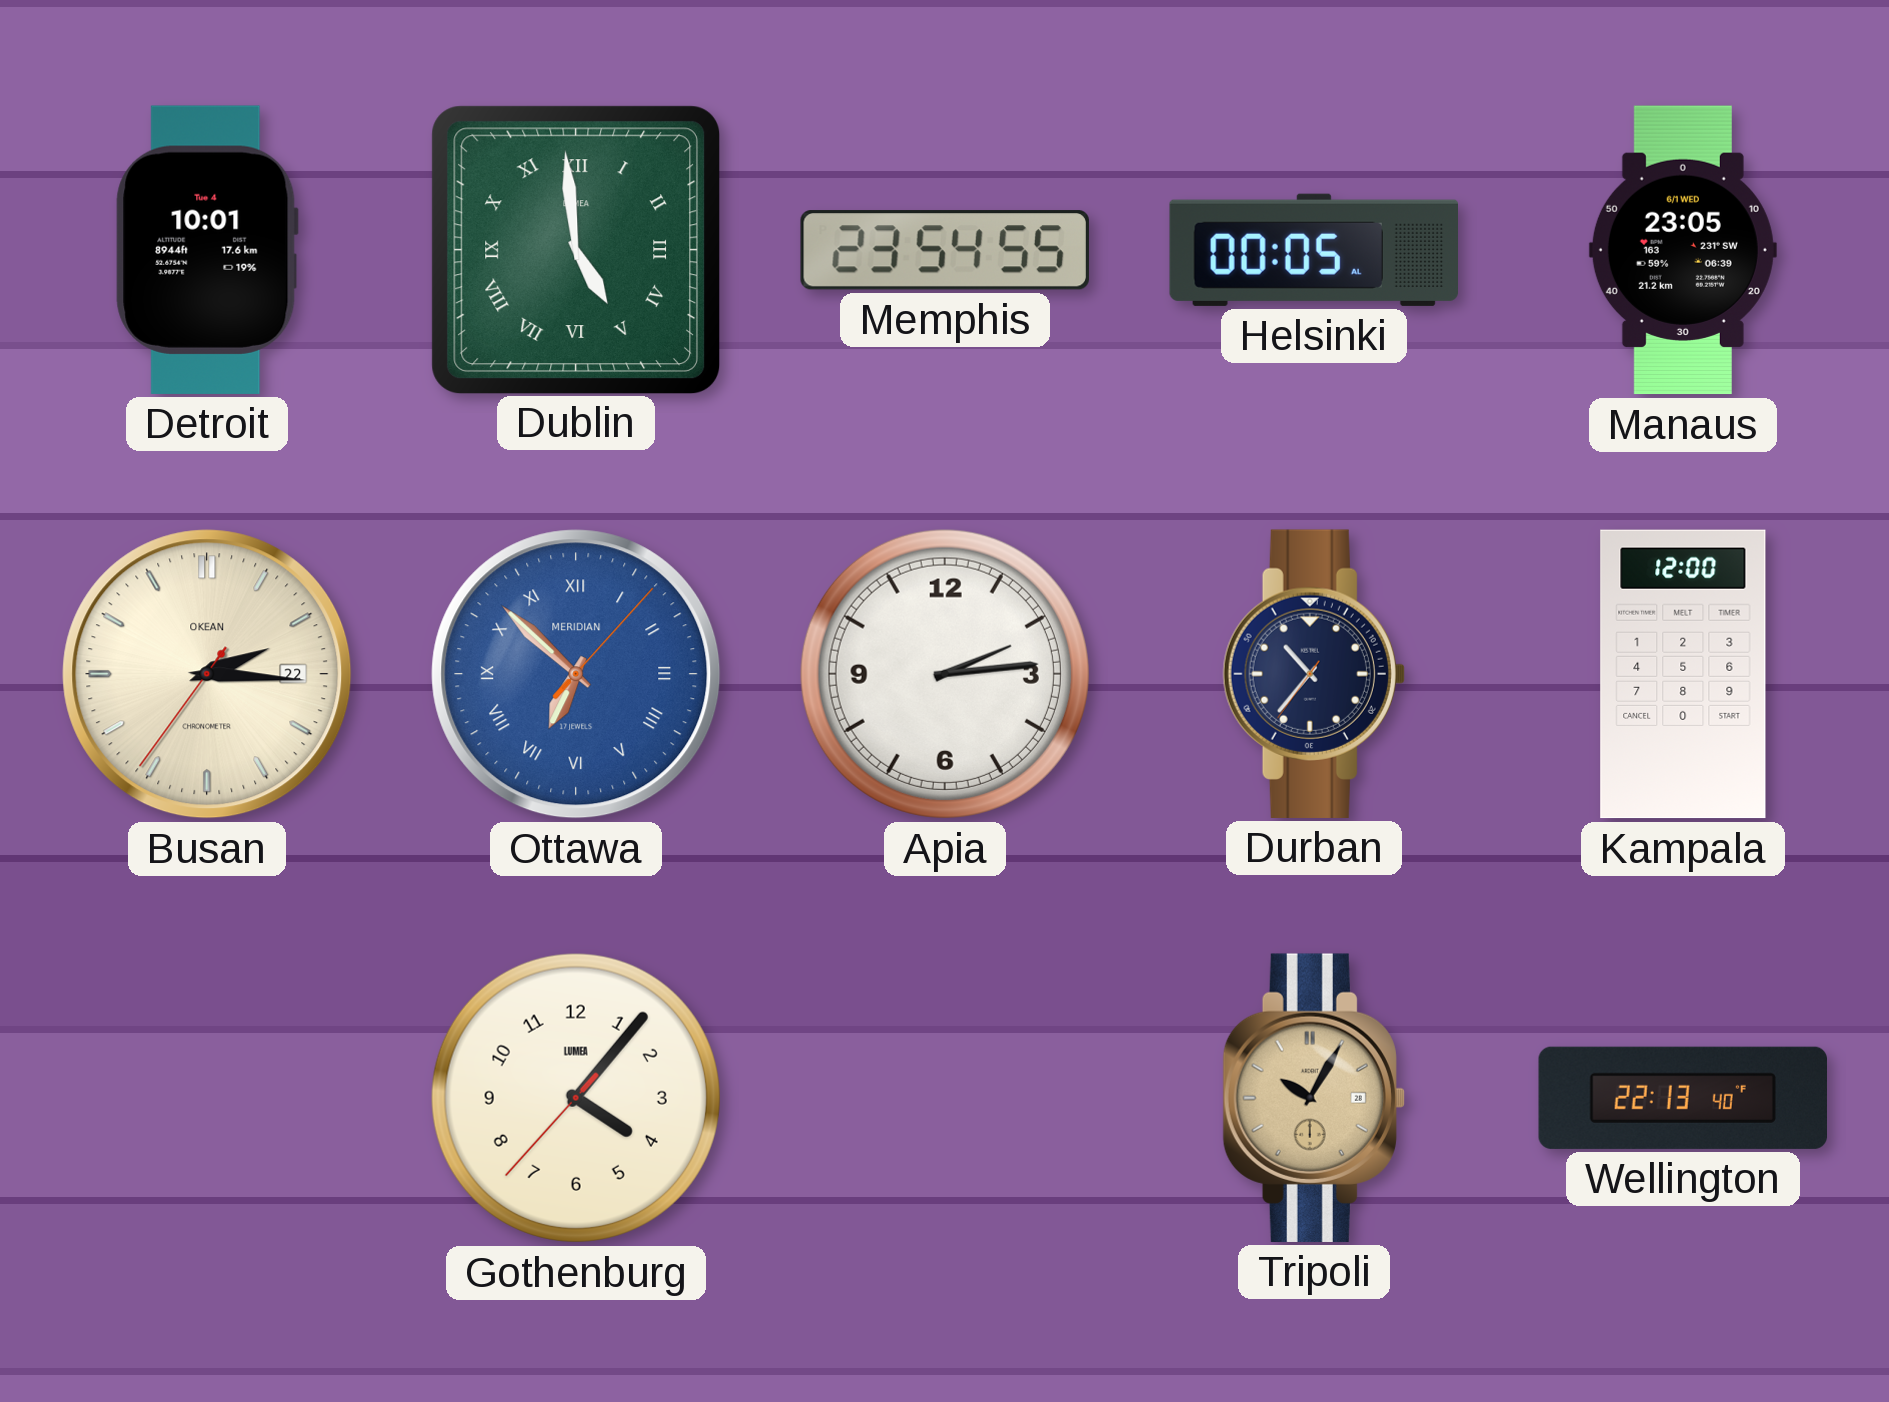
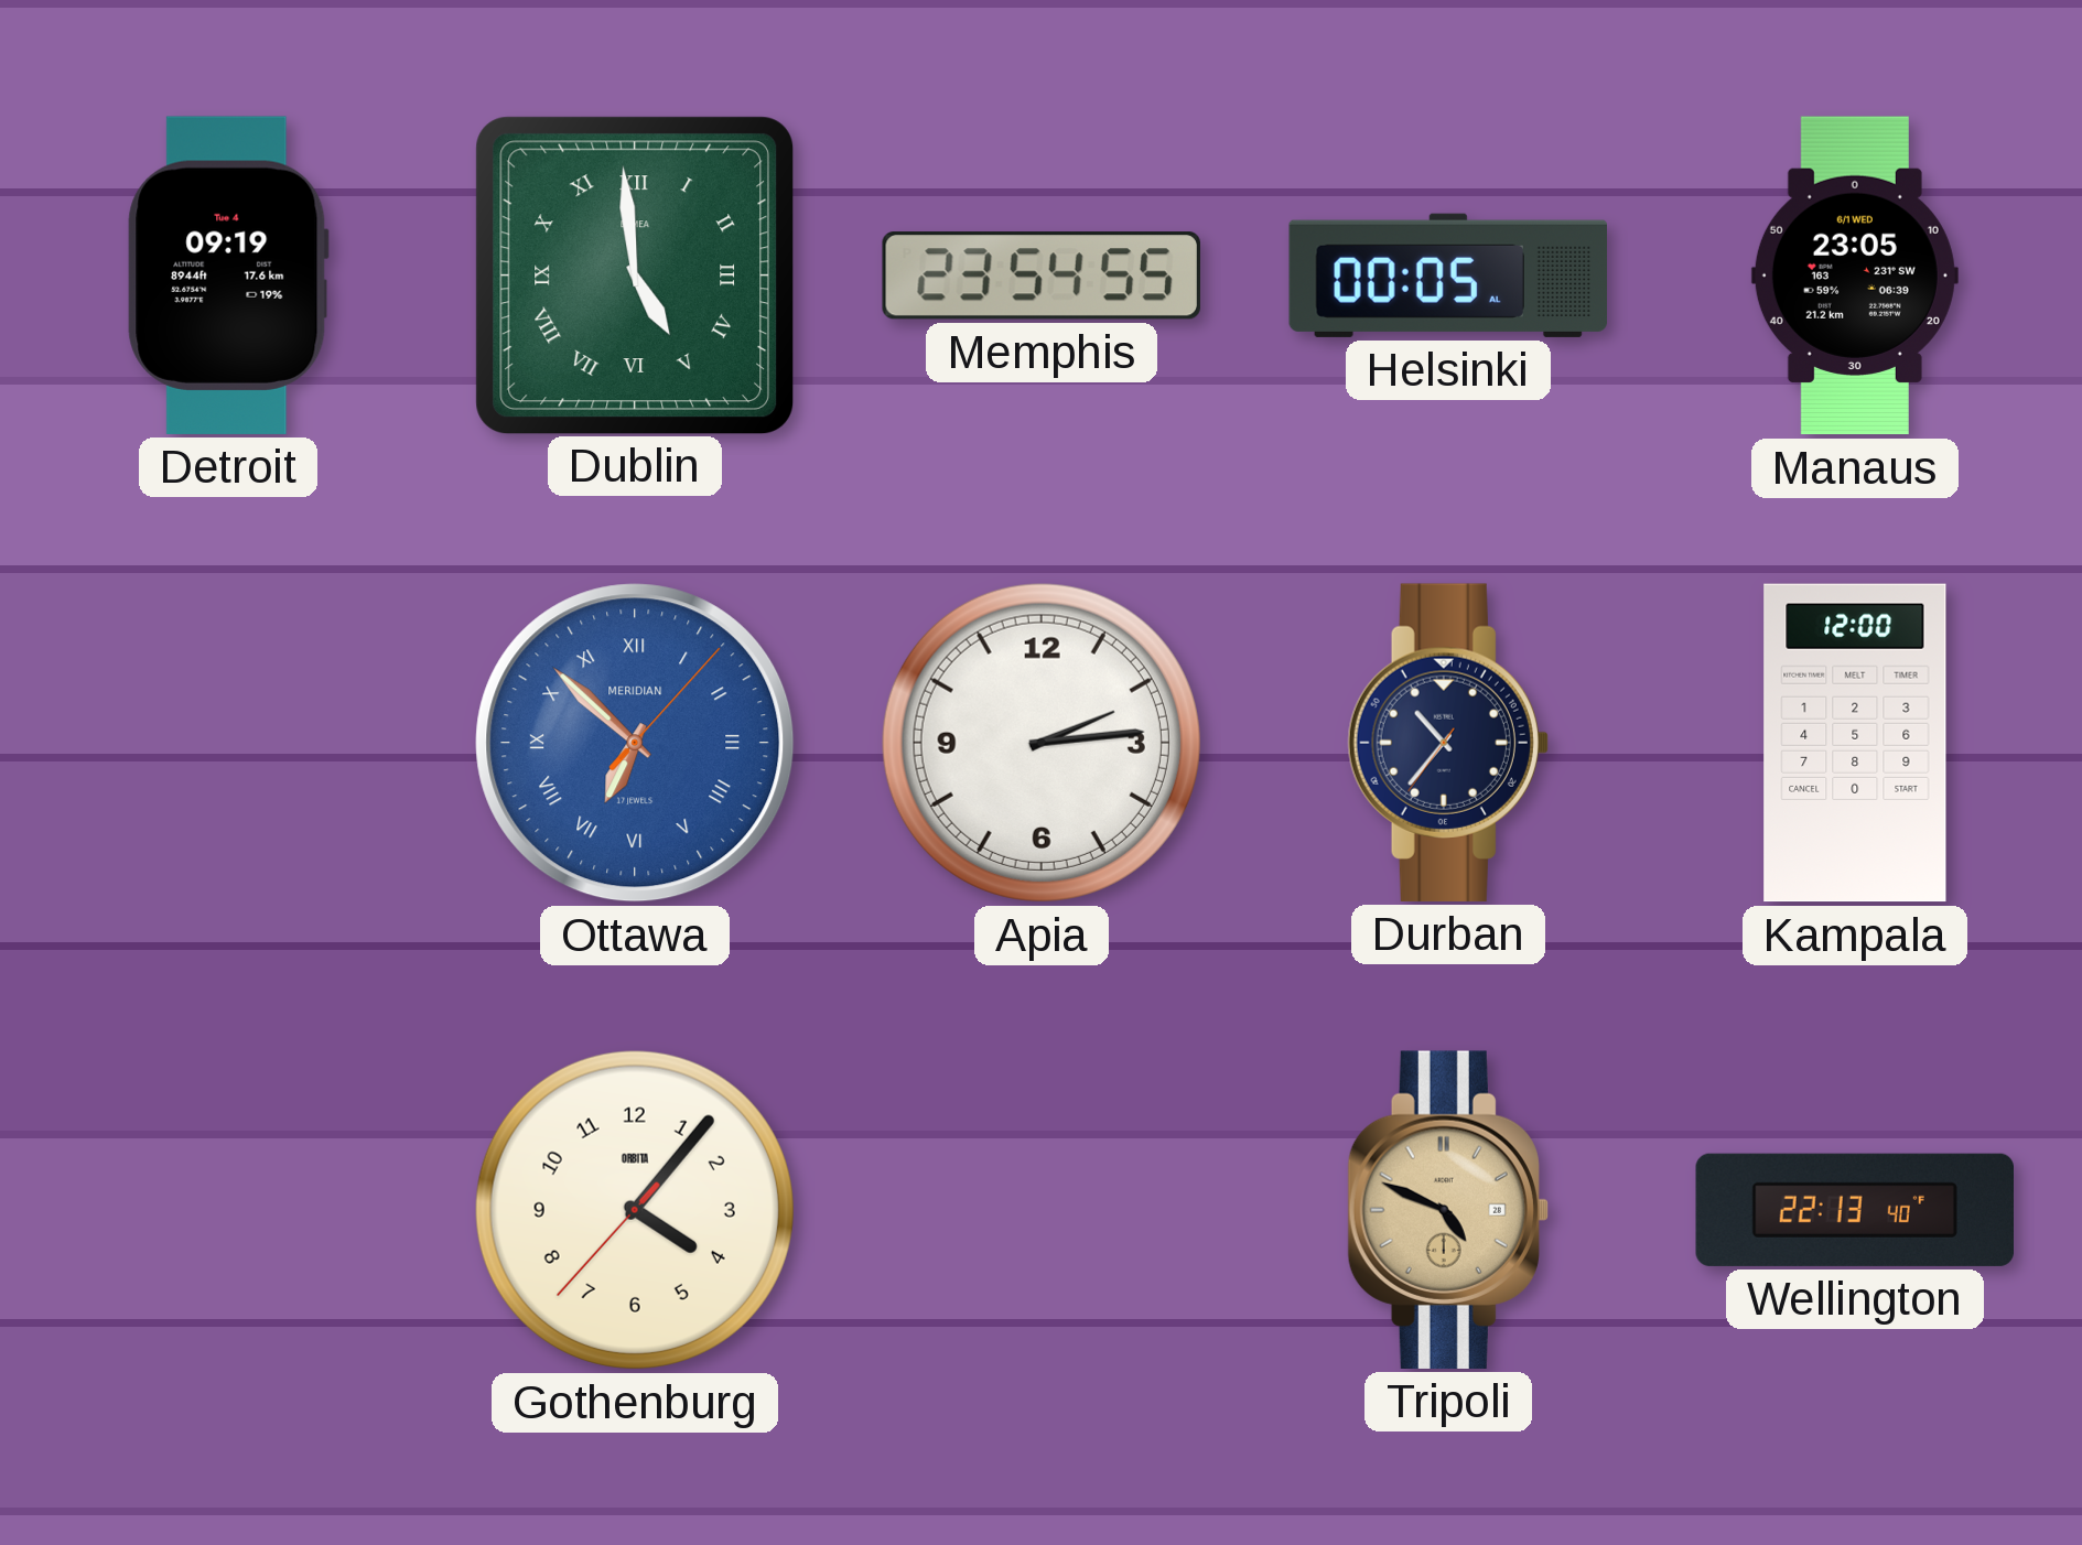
Detroit: 10:01 -> 09:19
Busan: 2:15 -> none
Gothenburg brand: LUMEA -> ORBITA
Tripoli: 10:05 -> 4:49
